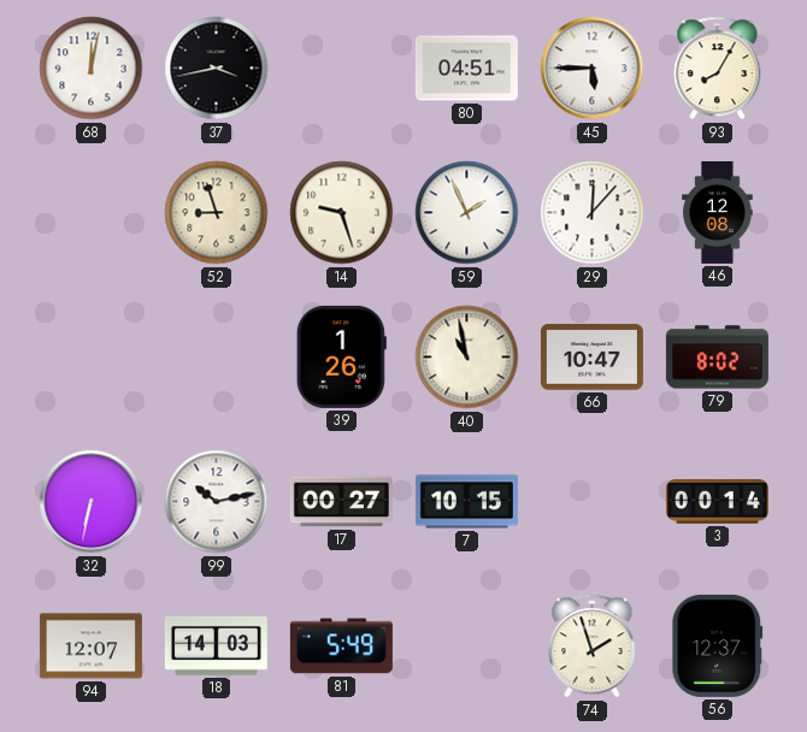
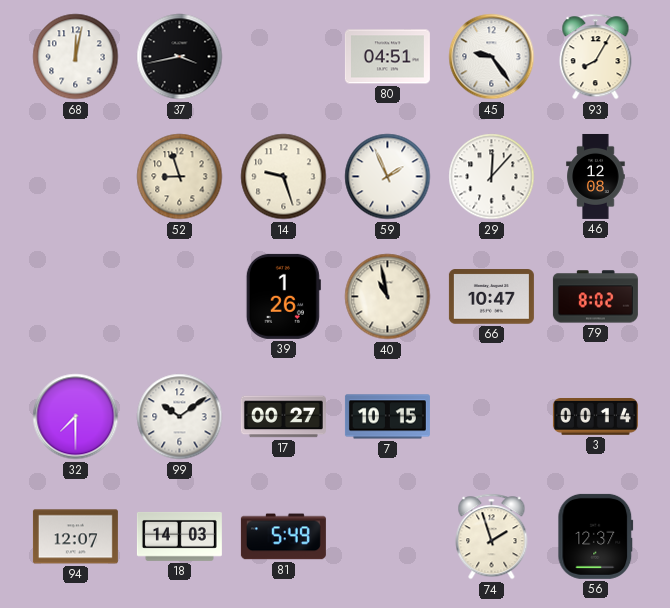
45: 5:45 -> 9:24
32: 6:32 -> 7:30
99: 10:13 -> 10:09
